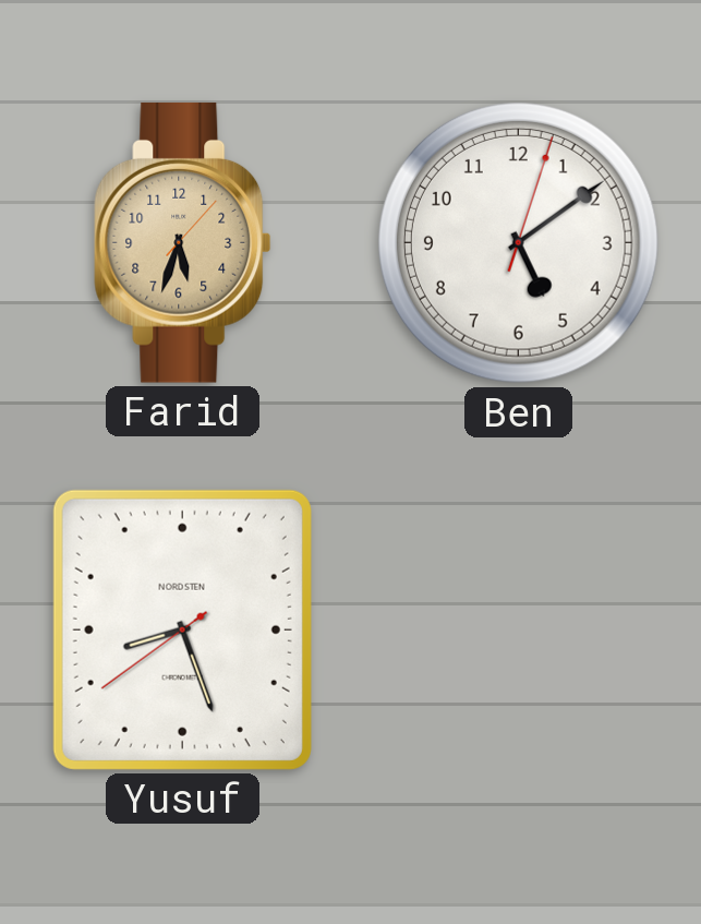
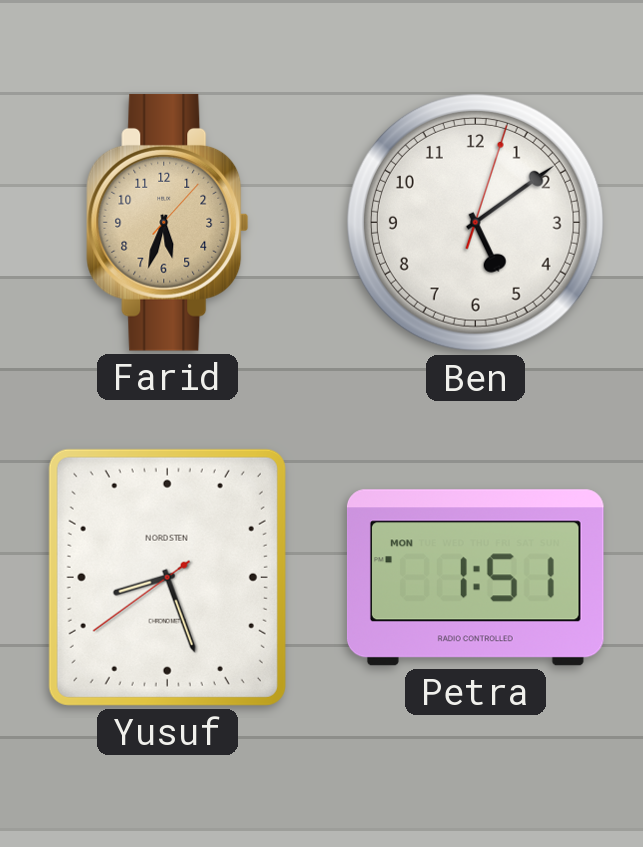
Petra: none -> 1:51
